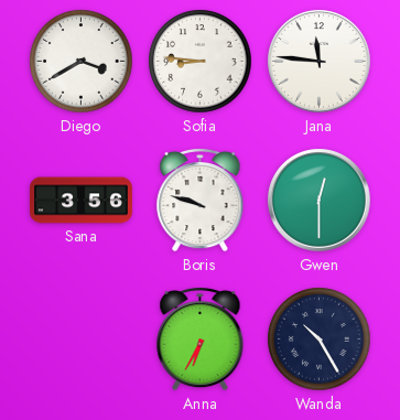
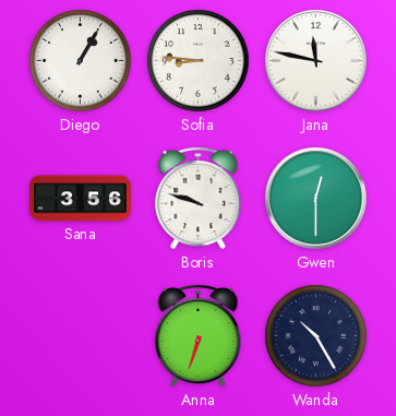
Diego: 3:40 -> 1:05
Jana: 11:46 -> 11:47
Anna: 6:35 -> 6:33
